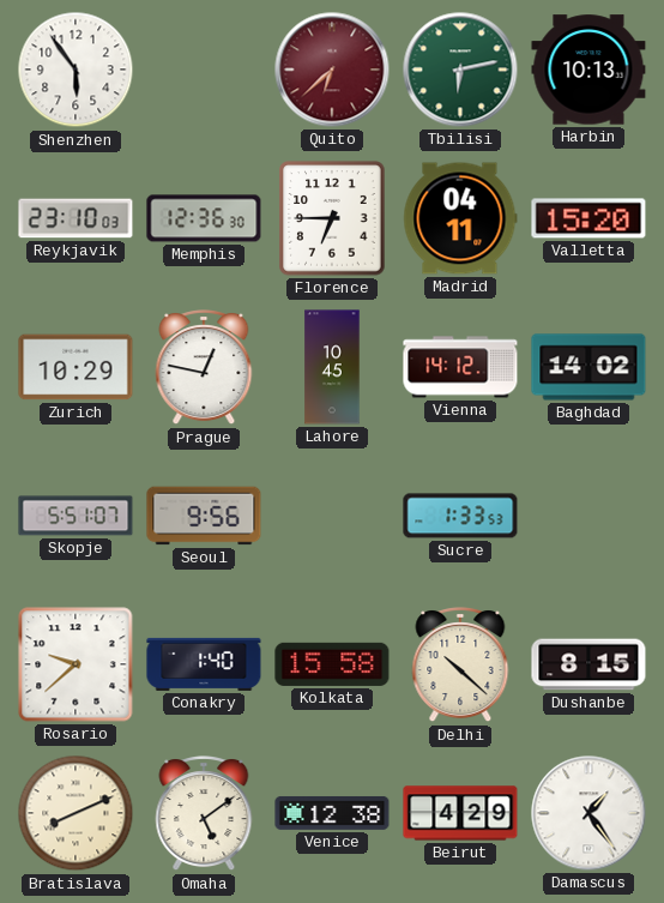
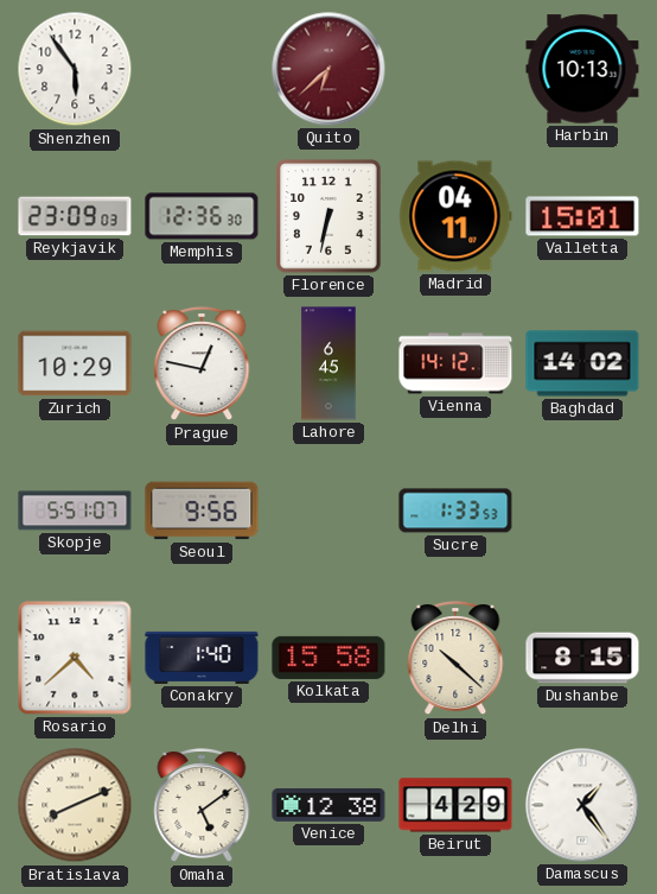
Tbilisi: 6:13 -> none
Reykjavik: 23:10 -> 23:09
Florence: 6:45 -> 6:32
Valletta: 15:20 -> 15:01
Lahore: 10:45 -> 6:45
Rosario: 9:38 -> 4:38
